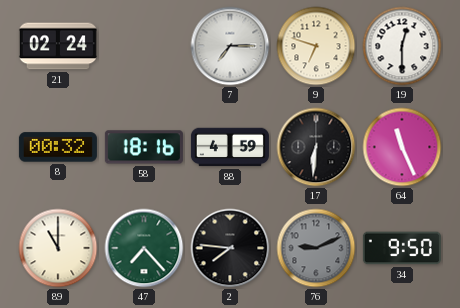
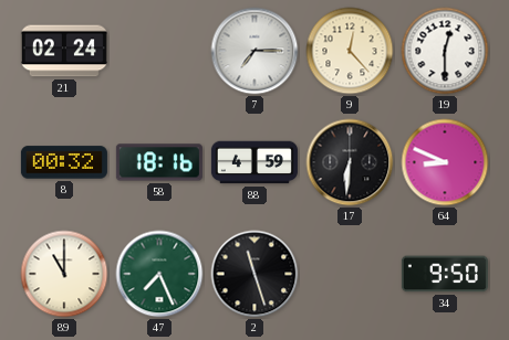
9: 6:48 -> 12:23
64: 11:26 -> 8:49
47: 7:23 -> 7:26
2: 7:46 -> 11:27
76: 9:11 -> none
